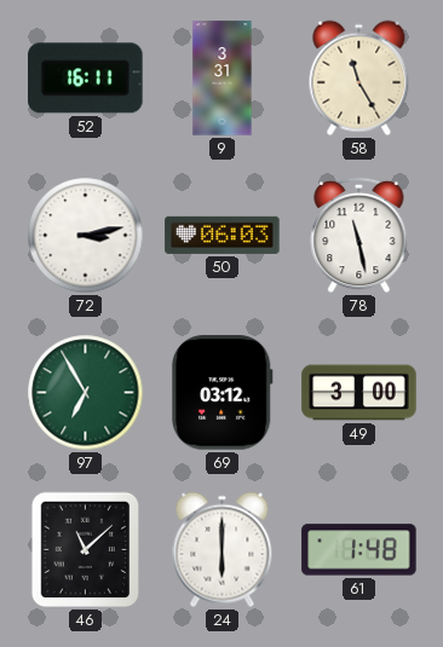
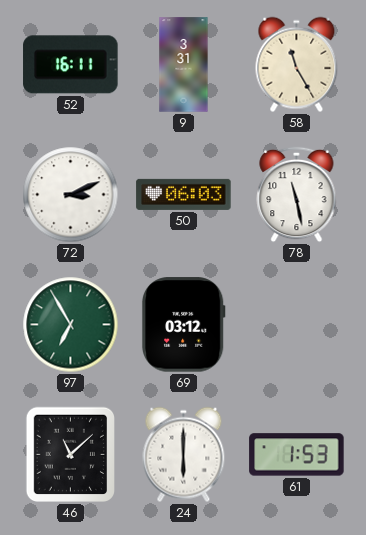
72: 3:13 -> 3:11
49: 3:00 -> none
61: 1:48 -> 1:53
